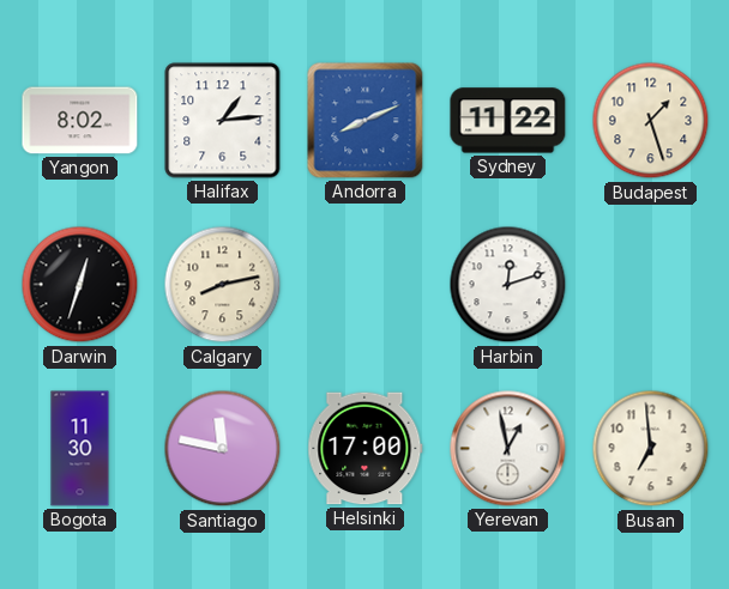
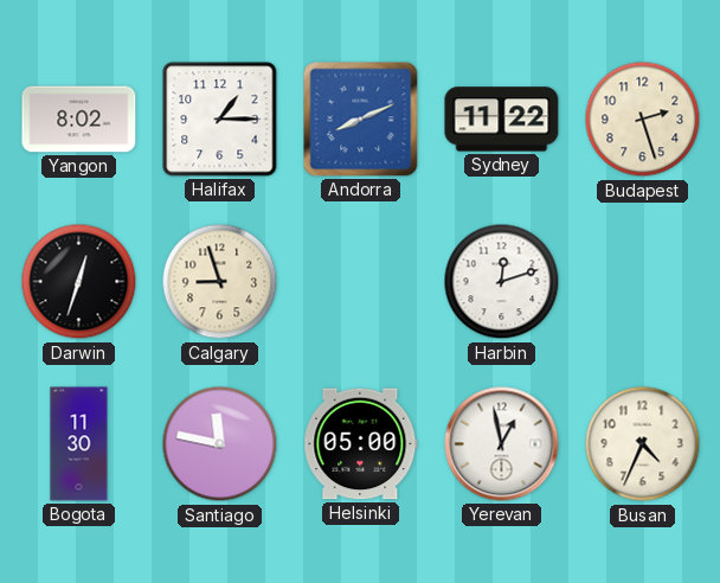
Halifax: 1:14 -> 1:15
Budapest: 1:27 -> 2:27
Calgary: 8:13 -> 8:57
Helsinki: 17:00 -> 05:00
Busan: 6:59 -> 4:34
